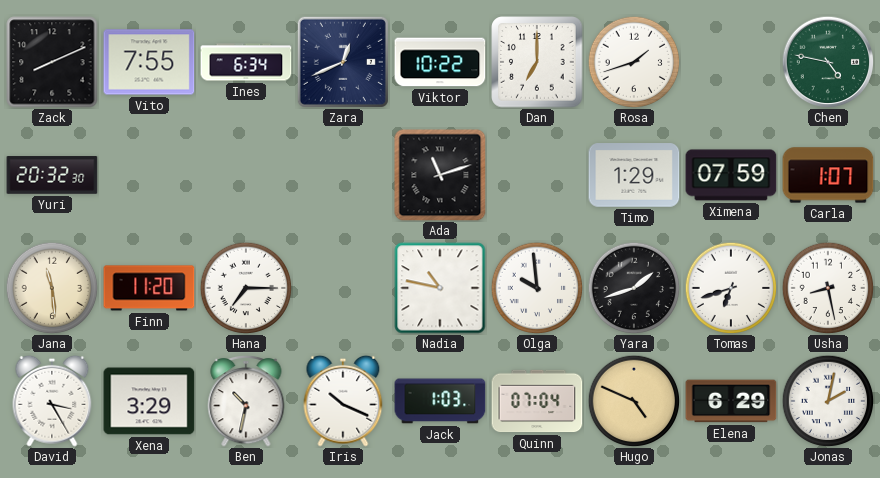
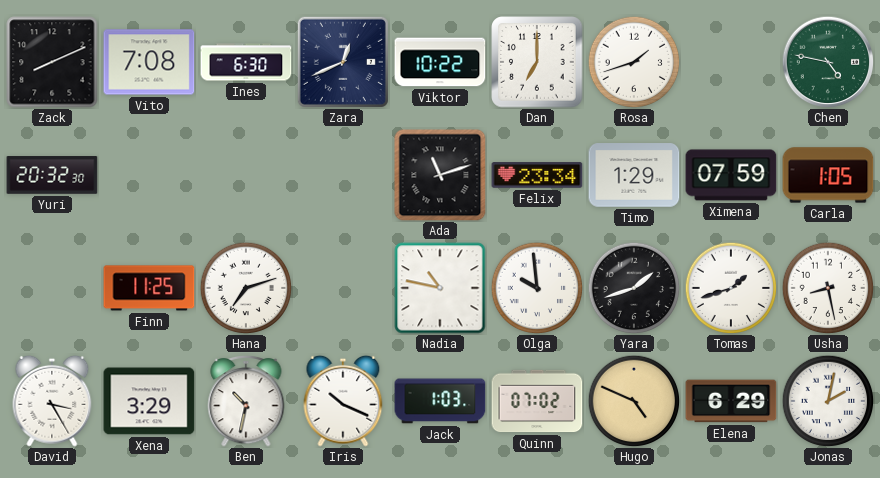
Vito: 7:55 -> 7:08
Ines: 6:34 -> 6:30
Felix: none -> 23:34
Carla: 1:07 -> 1:05
Jana: 11:29 -> none
Finn: 11:20 -> 11:25
Hana: 7:15 -> 7:12
Tomas: 6:42 -> 1:42
Quinn: 07:04 -> 07:02
